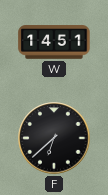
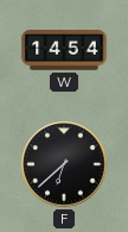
W: 14:51 -> 14:54
